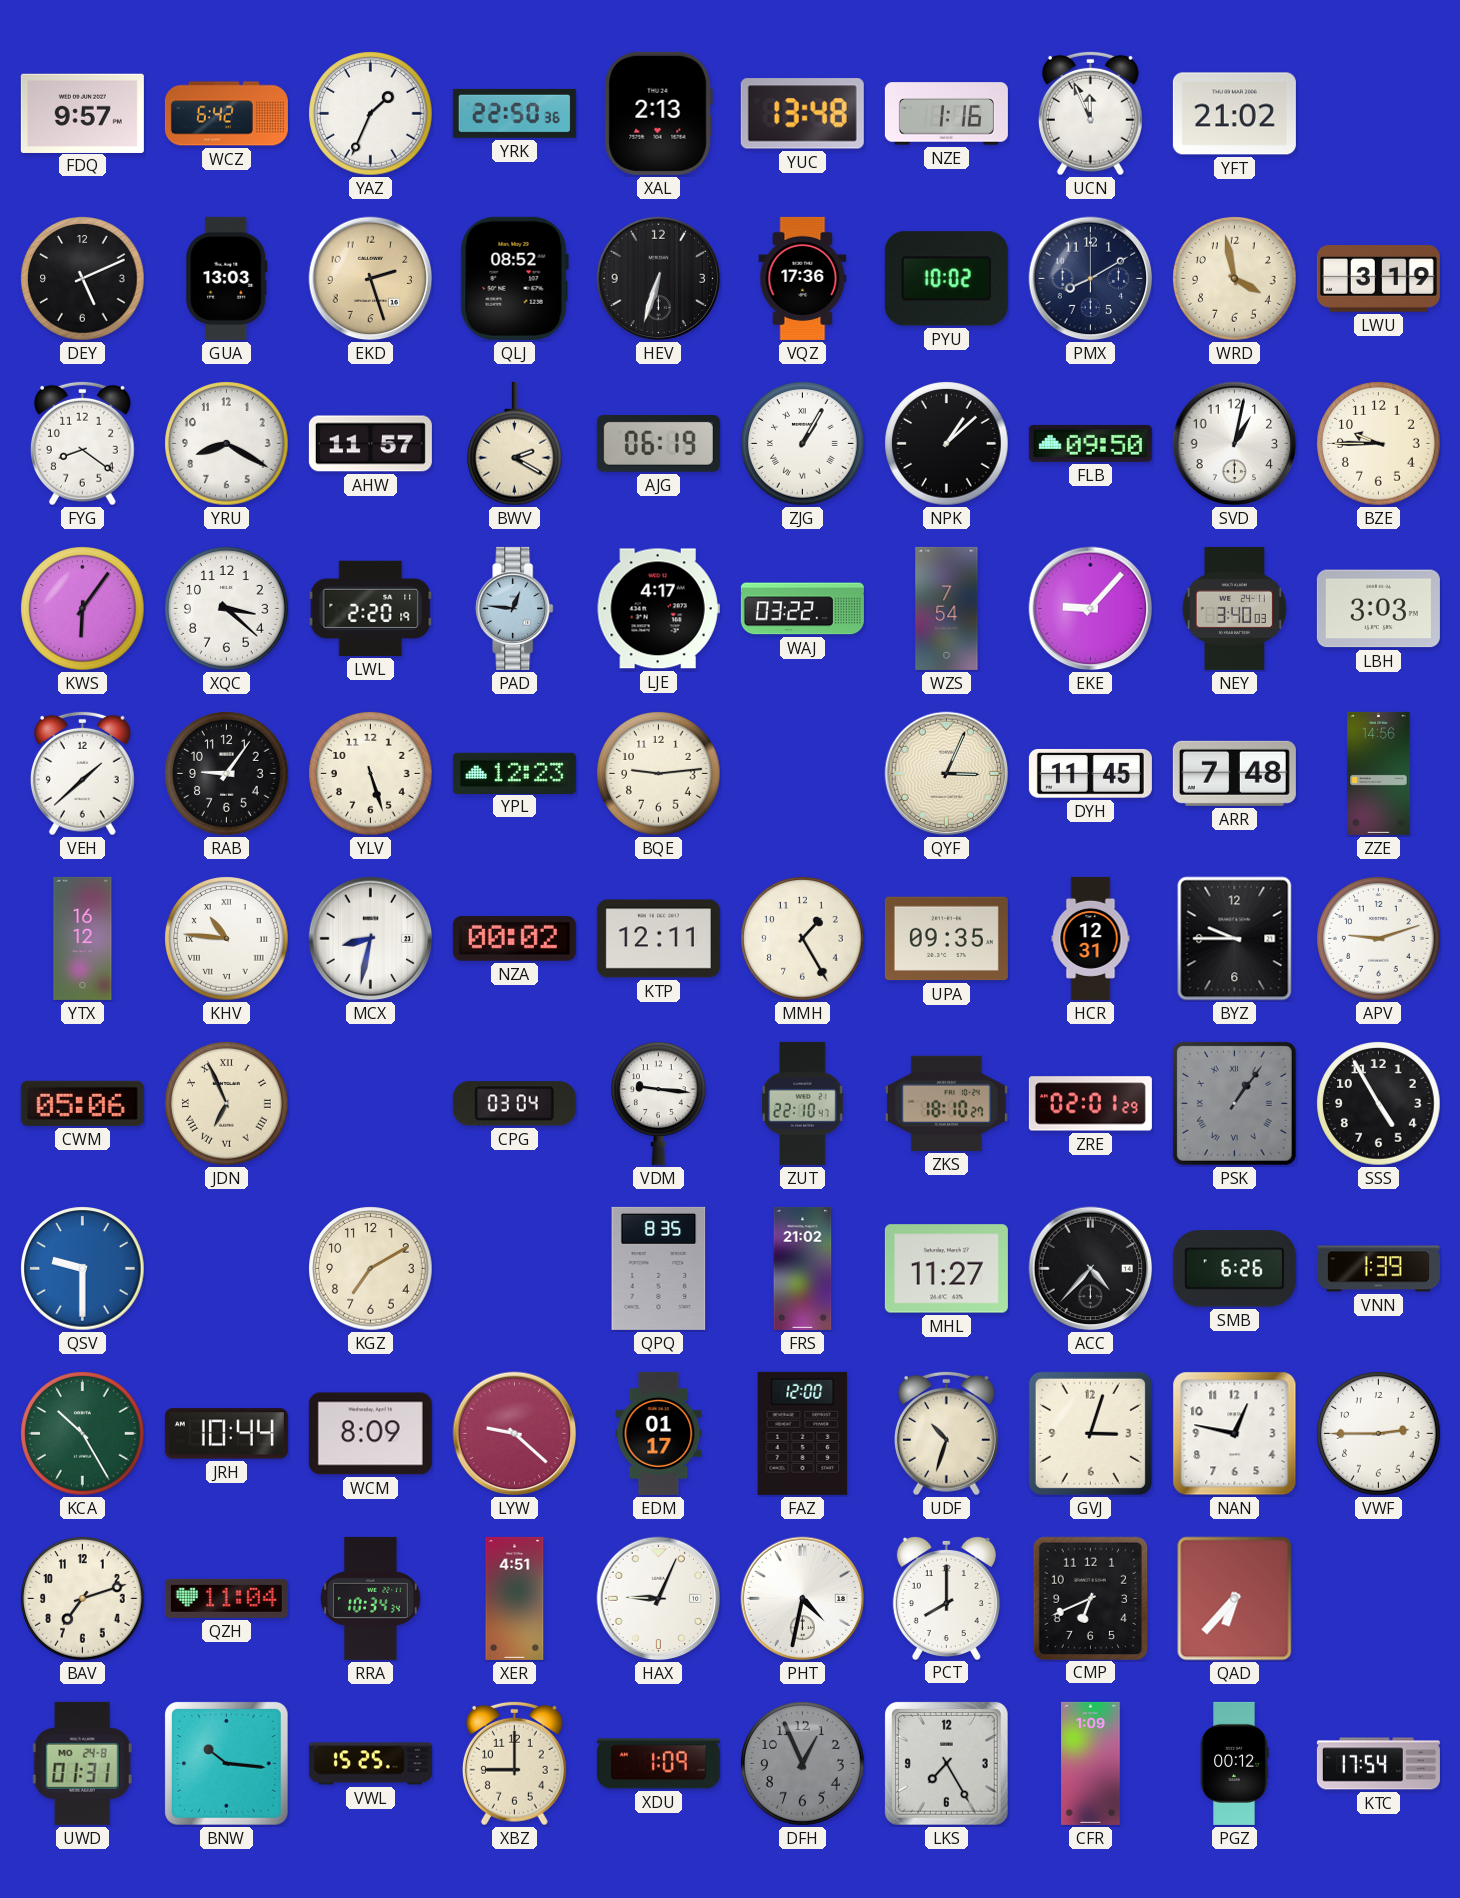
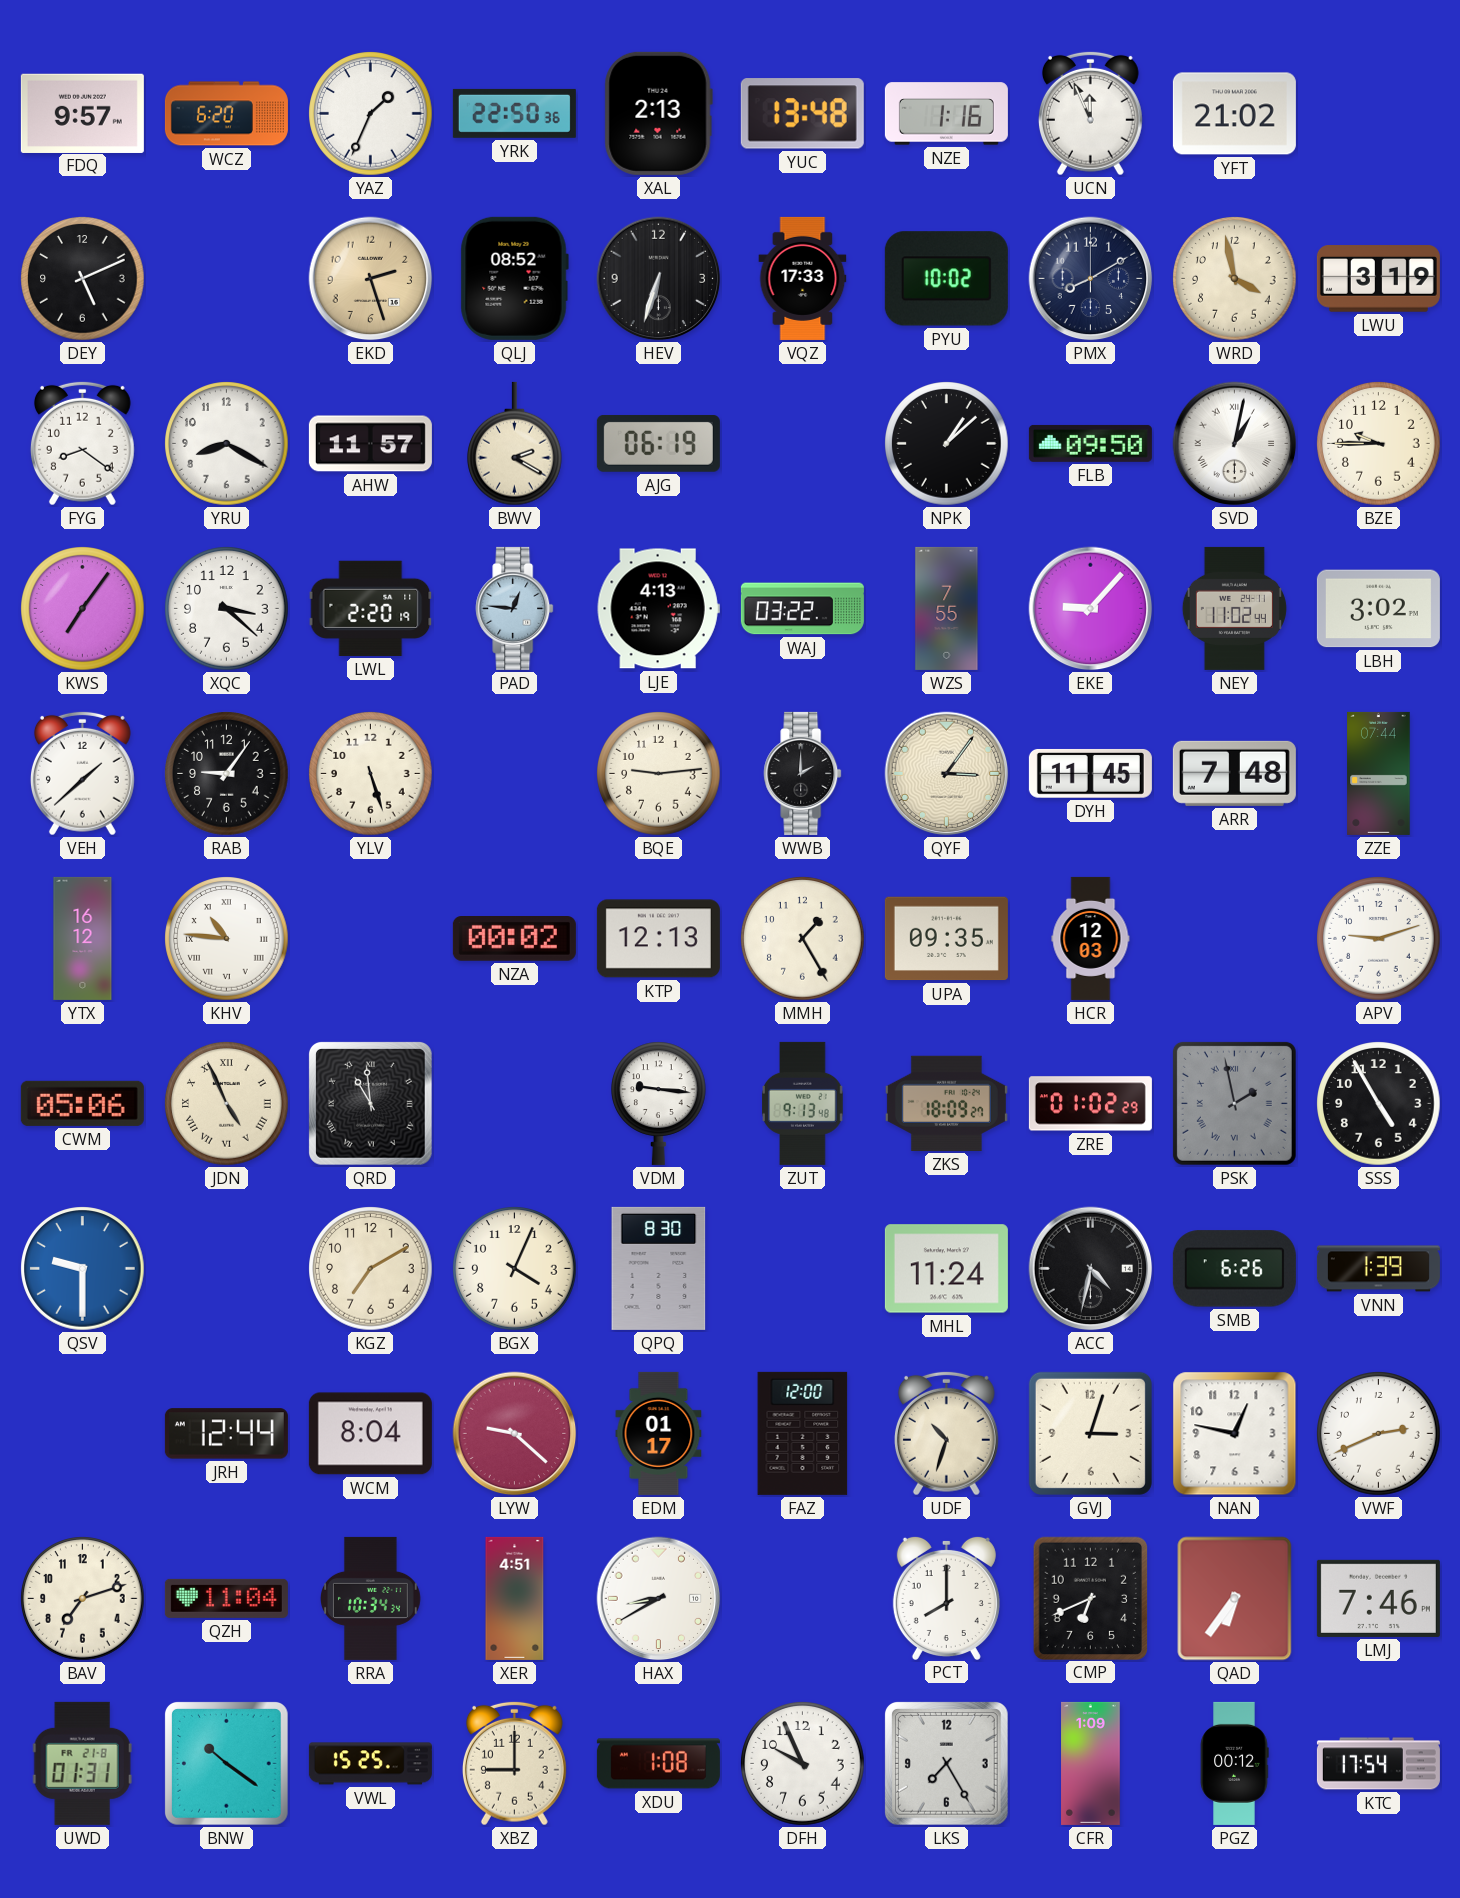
WCZ: 6:42 -> 6:20
GUA: 13:03 -> none
VQZ: 17:36 -> 17:33
ZJG: 1:05 -> none
SVD numerals: Arabic -> Roman
KWS: 6:06 -> 7:06
LJE: 4:17 -> 4:13
WZS: 7:54 -> 7:55
NEY: 3:40 -> 11:02
LBH: 3:03 -> 3:02
YPL: 12:23 -> none
WWB: none -> 2:00
QYF: 3:04 -> 3:06
ZZE: 14:56 -> 07:44
MCX: 8:32 -> none
KTP: 12:11 -> 12:13
HCR: 12:31 -> 12:03
BYZ: 9:45 -> none
JDN: 6:56 -> 4:56
QRD: none -> 10:59
CPG: 03:04 -> none
ZUT: 22:10 -> 9:13
ZKS: 18:10 -> 18:09
ZRE: 02:01 -> 01:02
PSK: 1:06 -> 1:58
BGX: none -> 4:04
QPQ: 8:35 -> 8:30
FRS: 21:02 -> none
MHL: 11:27 -> 11:24
ACC: 4:37 -> 4:32
KCA: 10:25 -> none
JRH: 10:44 -> 12:44
WCM: 8:09 -> 8:04
VWF: 2:45 -> 2:41
HAX: 9:04 -> 8:40
PHT: 4:32 -> none
QAD: 6:37 -> 6:36
LMJ: none -> 7:46
UWD date: MO 24-8 -> FR 21-8
BNW: 10:16 -> 10:21
XDU: 1:09 -> 1:08
DFH: 12:56 -> 9:56
DFH dial: grey -> white
